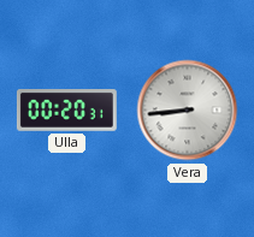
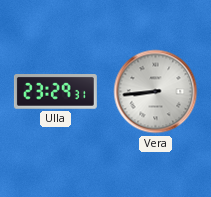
Ulla: 00:20 -> 23:29
